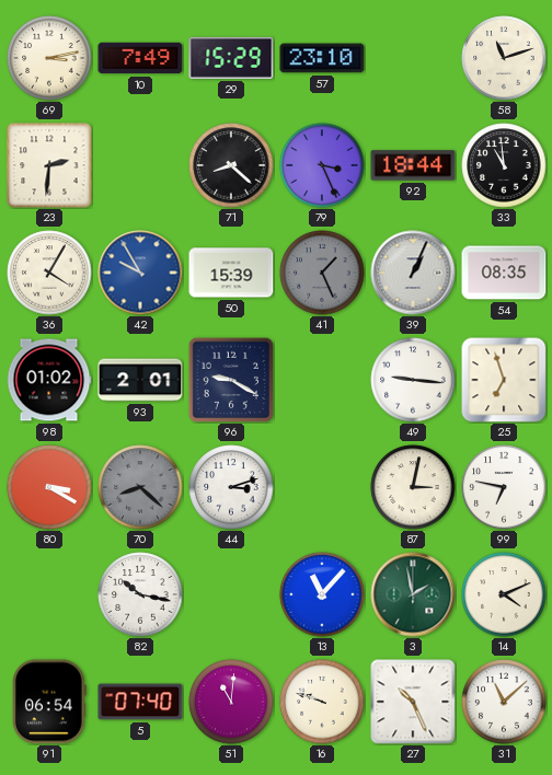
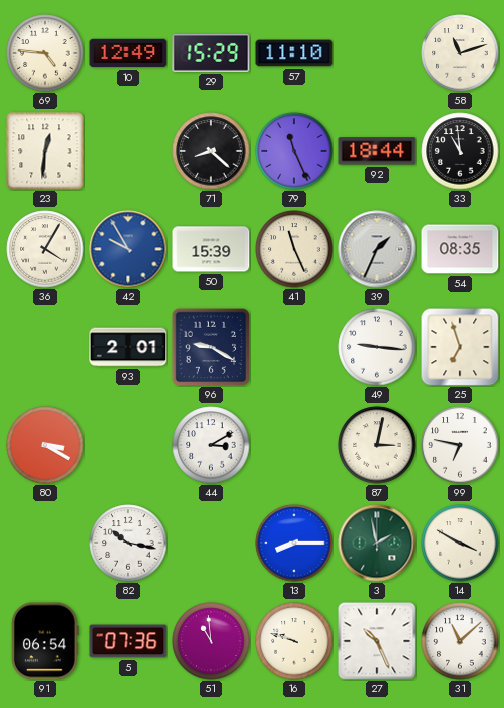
69: 3:13 -> 4:46
10: 7:49 -> 12:49
57: 23:10 -> 11:10
23: 2:31 -> 12:31
79: 3:26 -> 11:26
41: 1:26 -> 11:26
41 dial: grey -> cream
39: 1:04 -> 1:34
98: 01:02 -> none
70: 8:22 -> none
44: 3:12 -> 3:10
13: 11:07 -> 8:15
14: 4:11 -> 3:50
5: 07:40 -> 07:36
51: 11:01 -> 10:59
